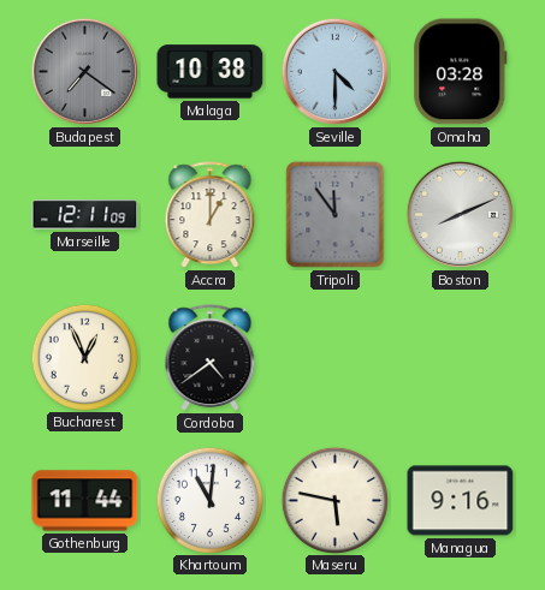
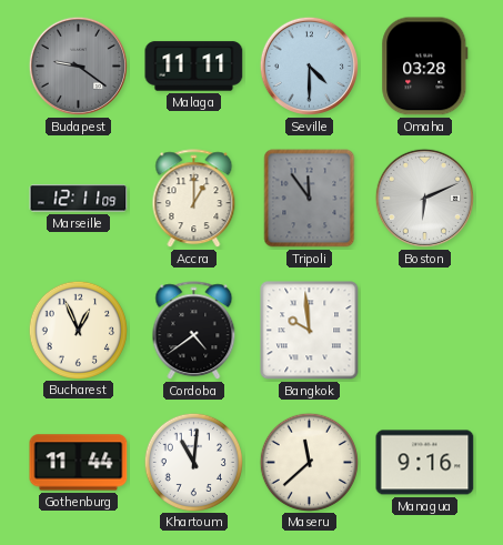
Budapest: 7:21 -> 9:21
Malaga: 10:38 -> 11:11
Boston: 8:11 -> 6:11
Bangkok: none -> 9:59
Maseru: 5:47 -> 11:38
